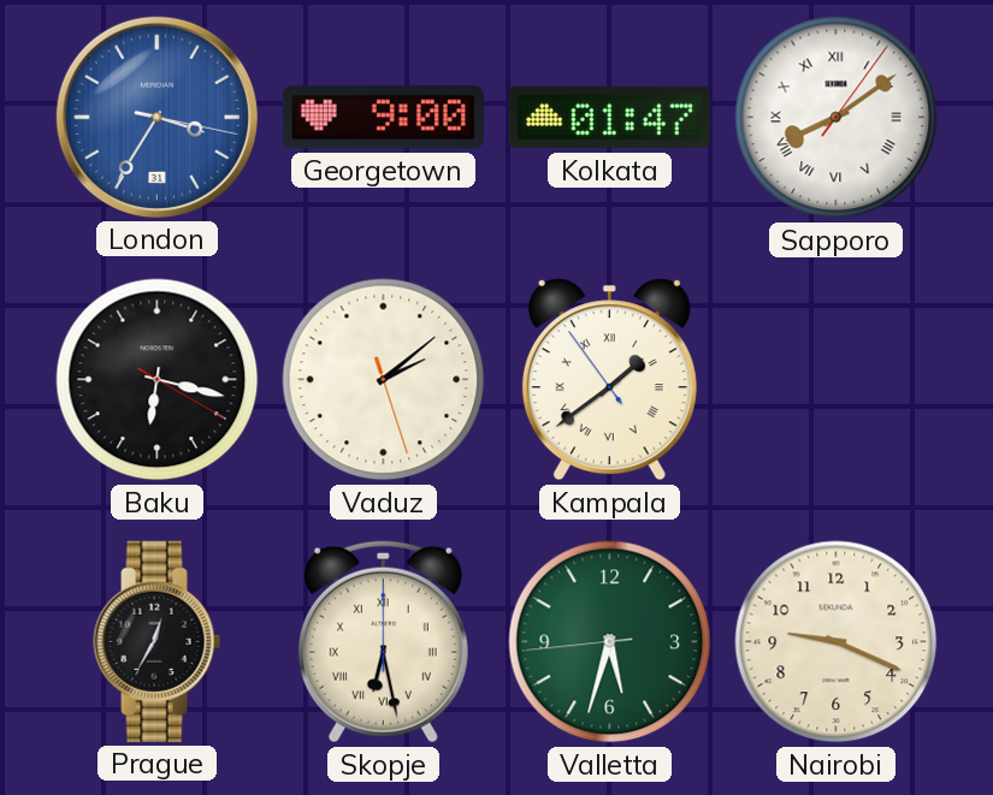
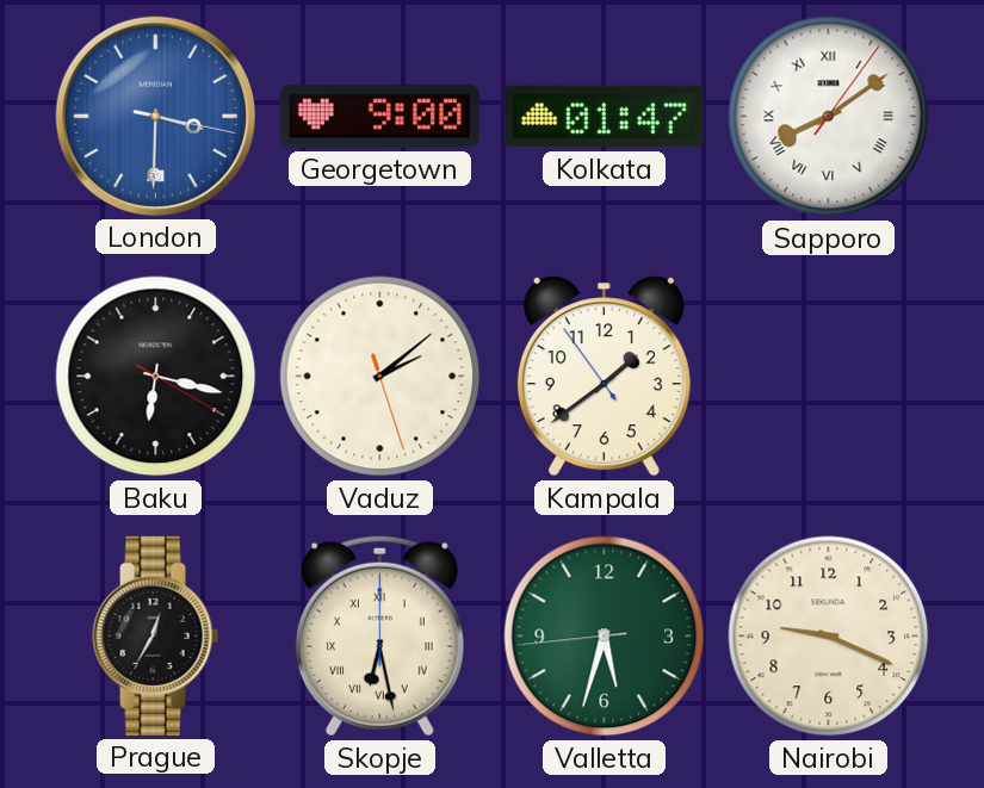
London: 3:35 -> 3:30
Kampala numerals: Roman -> Arabic
